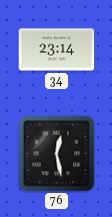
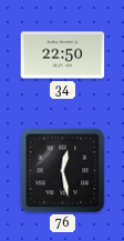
34: 23:14 -> 22:50
